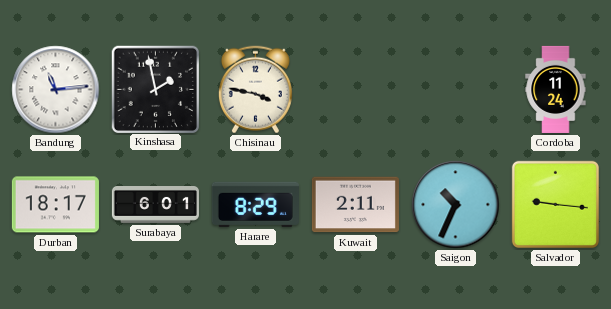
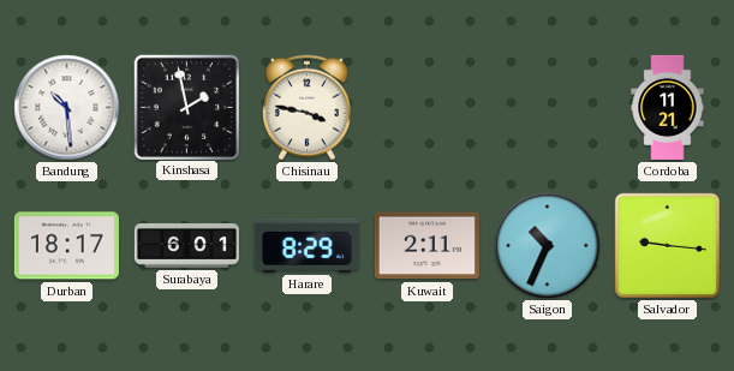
Bandung: 11:14 -> 10:29
Cordoba: 11:24 -> 11:21
